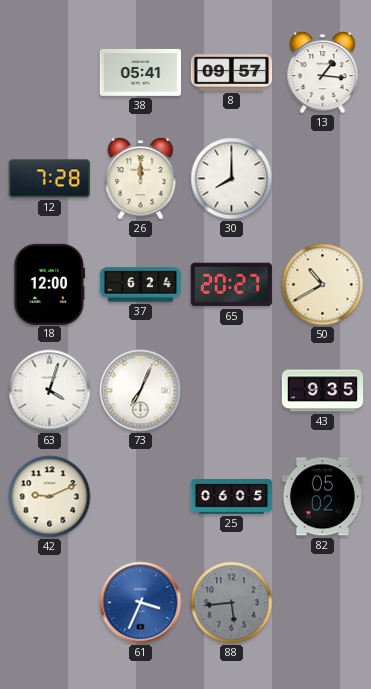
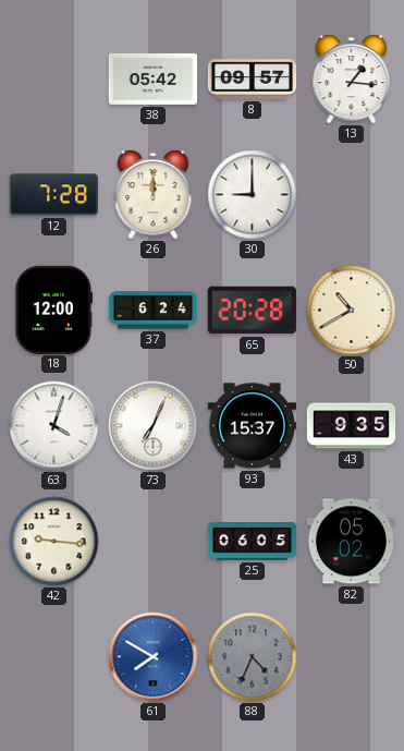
38: 05:41 -> 05:42
30: 8:00 -> 9:00
65: 20:27 -> 20:28
93: none -> 15:37
42: 9:11 -> 9:16
61: 3:34 -> 7:50
88: 5:44 -> 4:34
